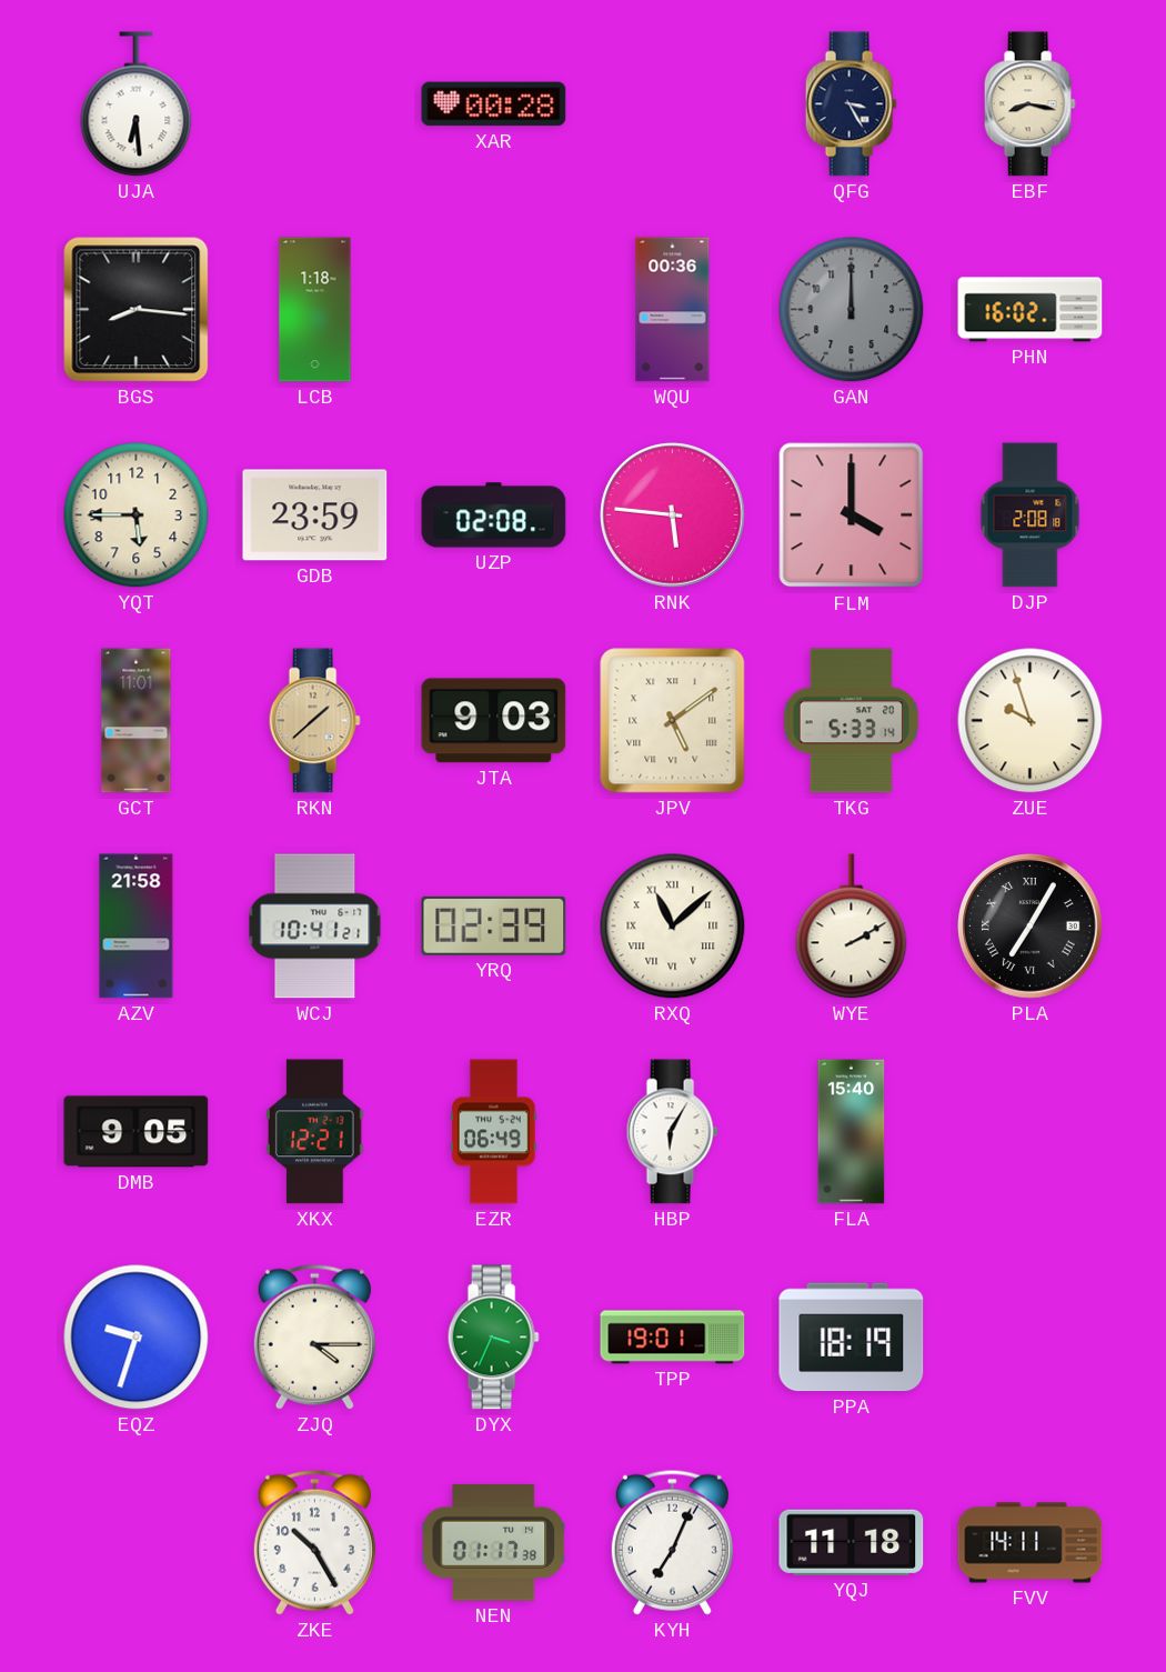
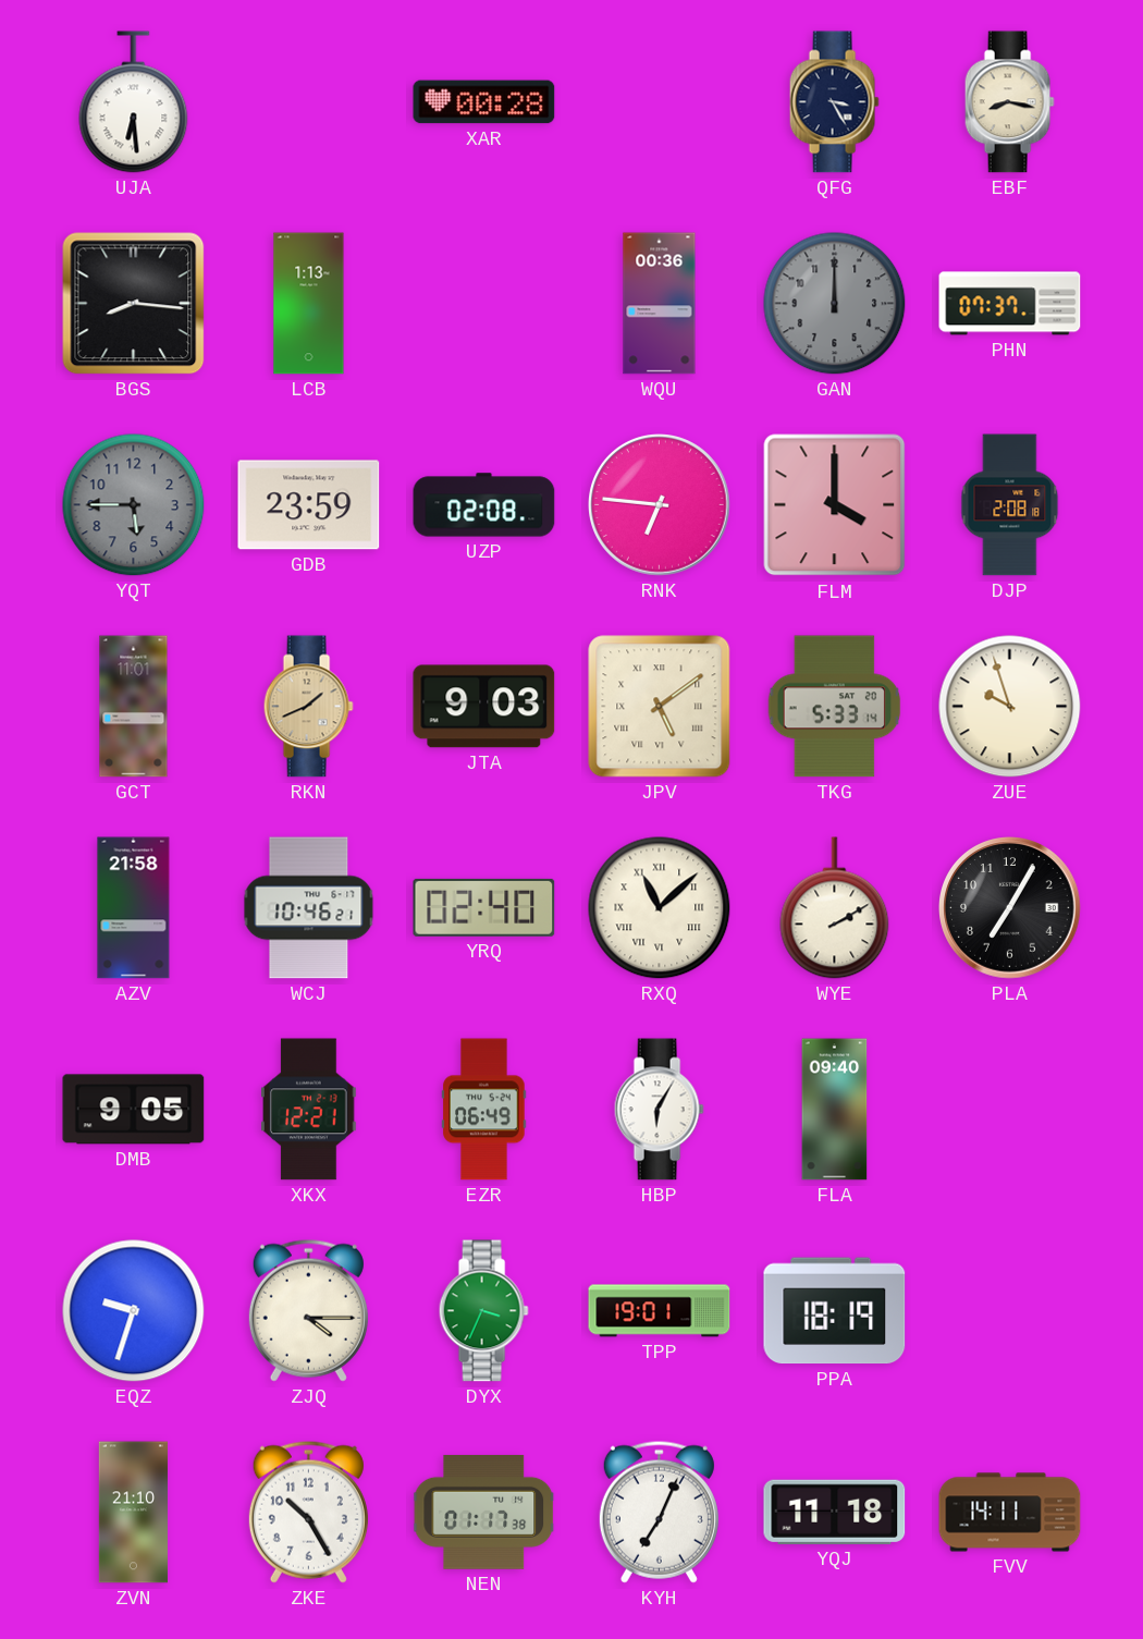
LCB: 1:18 -> 1:13
PHN: 16:02 -> 07:37
YQT dial: cream -> grey
RNK: 5:46 -> 6:46
RKN: 1:38 -> 1:41
WCJ: 10:41 -> 10:46
YRQ: 02:39 -> 02:40
PLA numerals: Roman -> Arabic
FLA: 15:40 -> 09:40
ZVN: none -> 21:10
